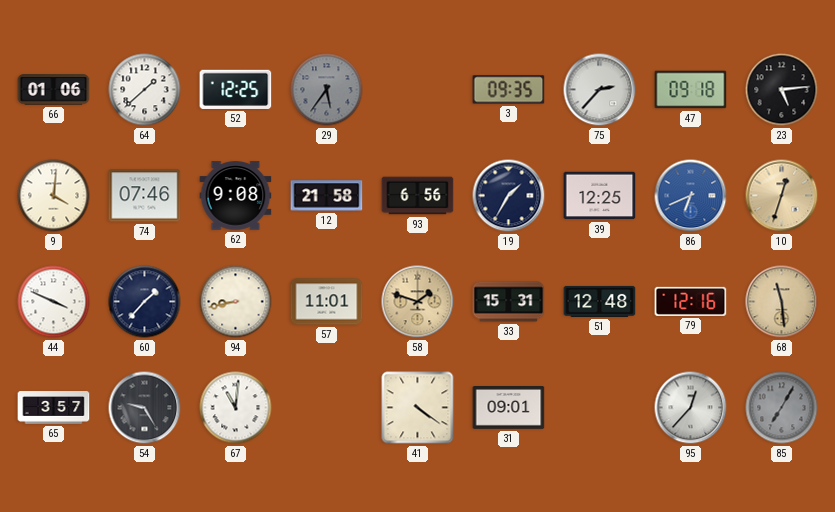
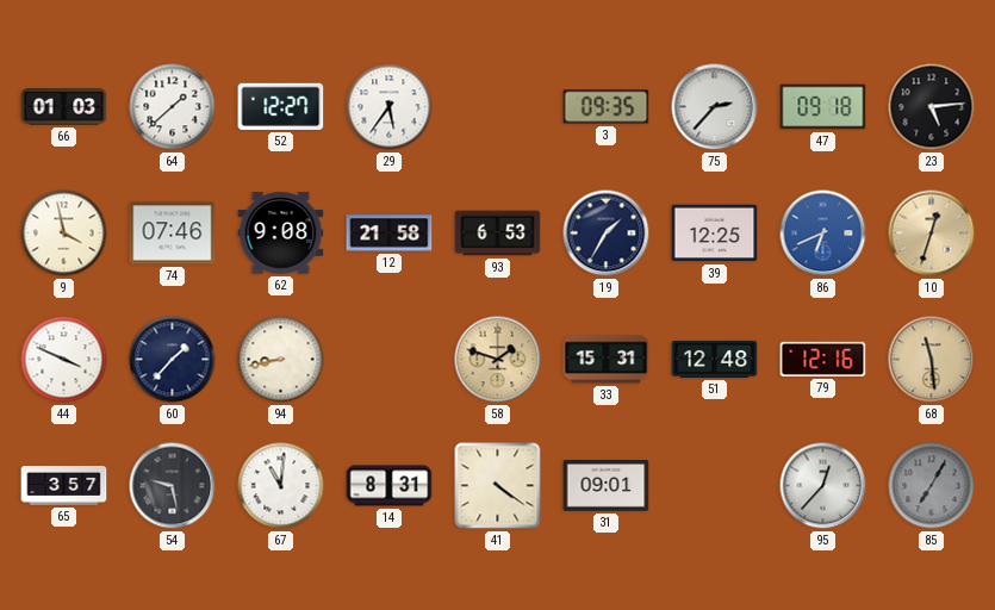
66: 01:06 -> 01:03
52: 12:25 -> 12:27
29 dial: grey -> white
9: 4:01 -> 3:58
93: 6:56 -> 6:53
57: 11:01 -> none
54: 9:25 -> 9:28
14: none -> 8:31
